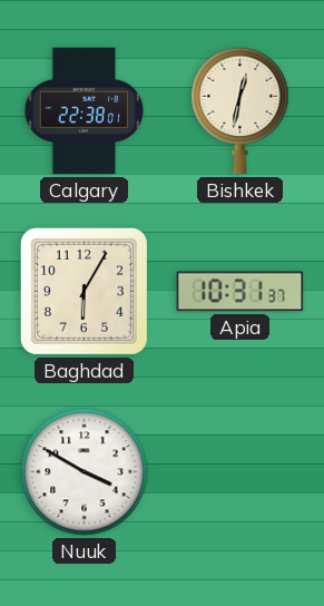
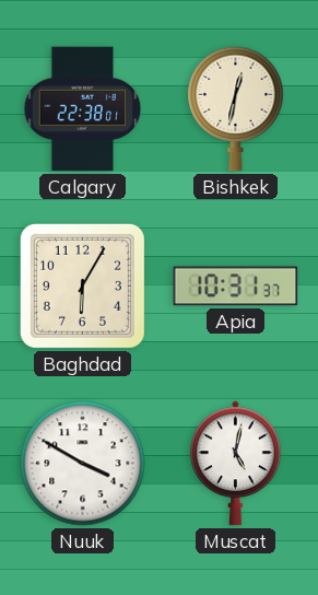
Muscat: none -> 5:02
